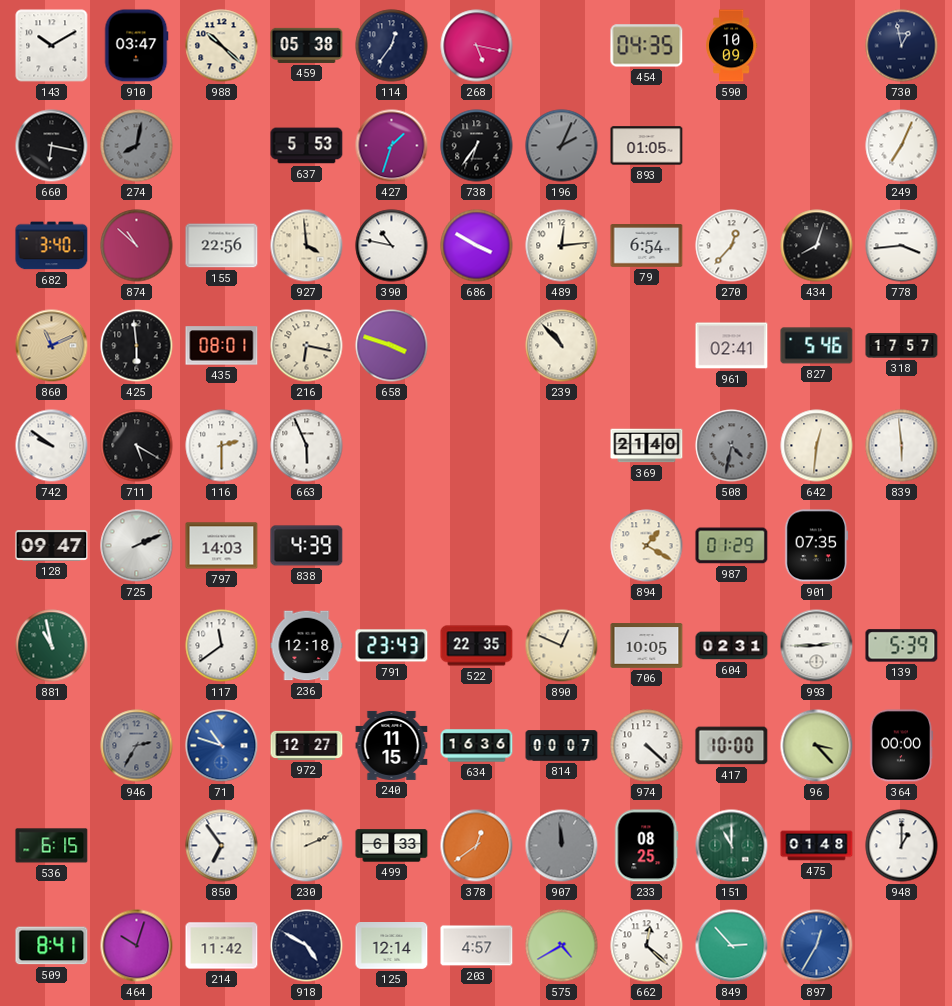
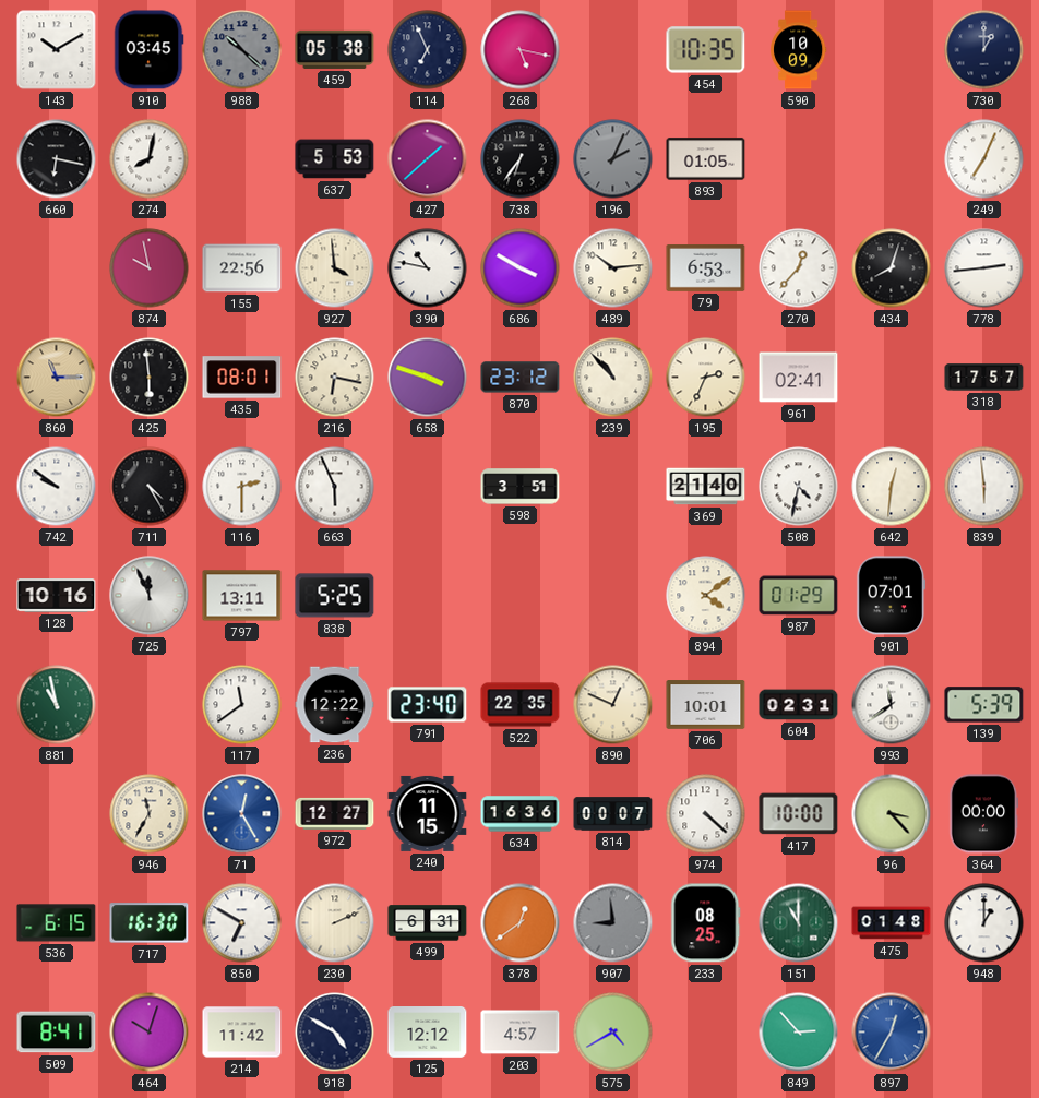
910: 03:47 -> 03:45
988 dial: cream -> grey
114: 12:36 -> 6:56
454: 04:35 -> 10:35
730: 12:58 -> 1:00
274 dial: grey -> white
427: 1:33 -> 1:38
682: 3:40 -> none
874: 10:52 -> 9:58
489: 12:14 -> 10:14
79: 6:54 -> 6:53
778: 3:44 -> 2:44
860: 11:11 -> 11:15
870: none -> 23:12
195: none -> 2:34
827: 5:46 -> none
711: 5:20 -> 4:25
598: none -> 3:51
508 dial: grey -> white
128: 09:47 -> 10:16
725: 2:11 -> 11:56
797: 14:03 -> 13:11
838: 4:39 -> 5:25
894: 1:20 -> 4:09
901: 07:35 -> 07:01
236: 12:18 -> 12:22
791: 23:43 -> 23:40
706: 10:05 -> 10:01
993: 2:45 -> 11:39
946: 2:35 -> 11:35
946 dial: grey -> cream
71: 10:48 -> 12:25
717: none -> 16:30
850: 6:54 -> 6:50
499: 6:33 -> 6:31
907: 11:59 -> 8:59
125: 12:14 -> 12:12
662: 12:22 -> none
